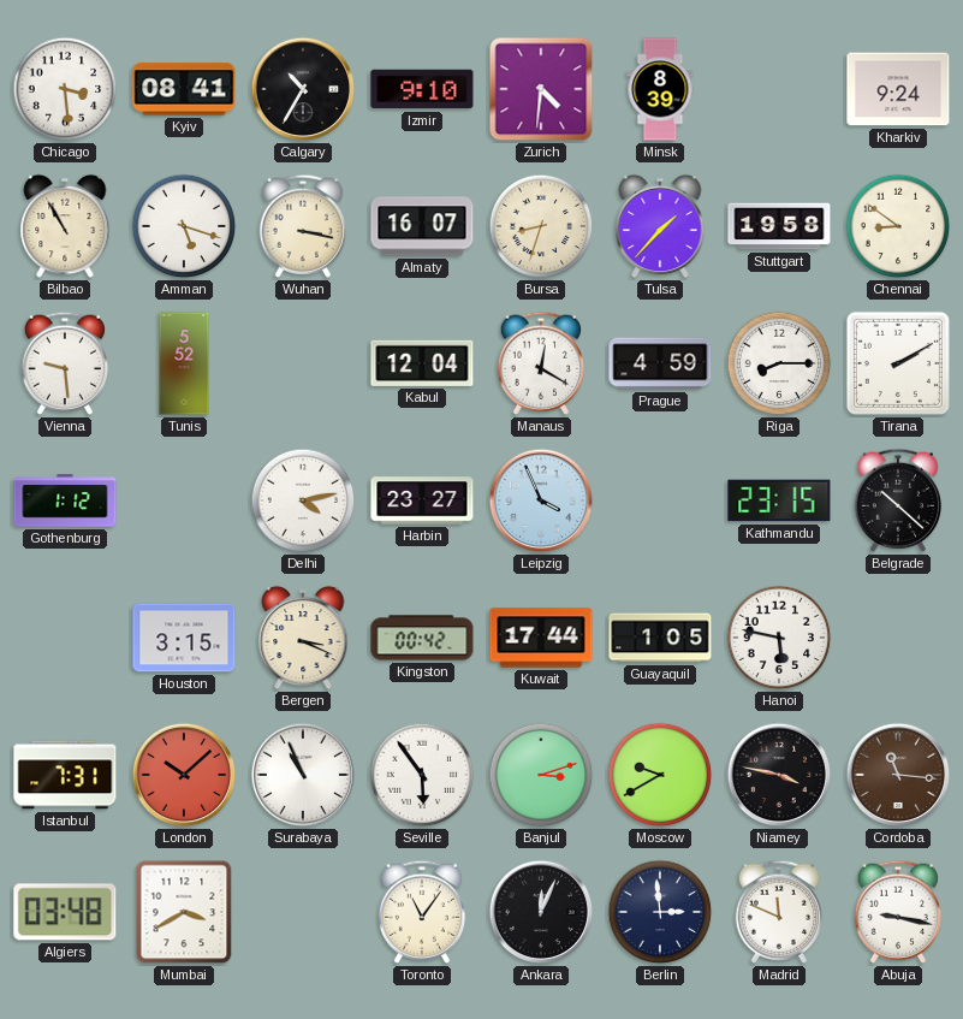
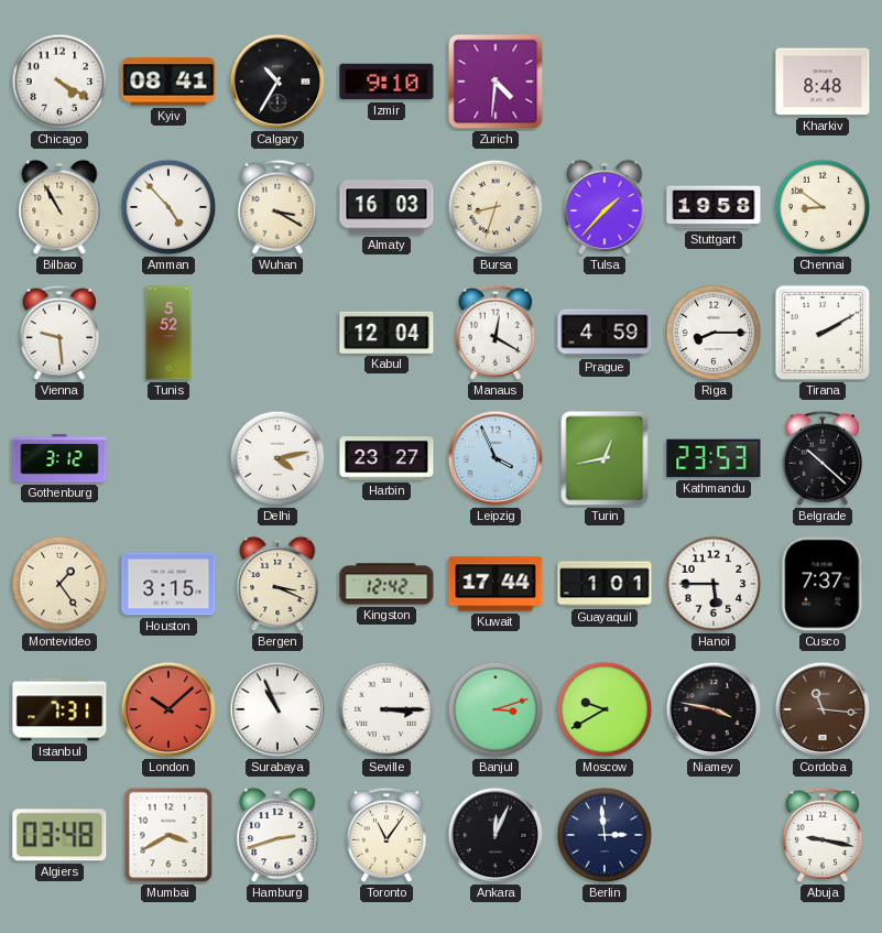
Chicago: 3:29 -> 4:20
Minsk: 8:39 -> none
Kharkiv: 9:24 -> 8:48
Amman: 5:18 -> 4:53
Wuhan: 3:17 -> 3:20
Almaty: 16:07 -> 16:03
Gothenburg: 1:12 -> 3:12
Turin: none -> 12:43
Kathmandu: 23:15 -> 23:53
Montevideo: none -> 1:24
Kingston: 00:42 -> 12:42
Guayaquil: 1:05 -> 1:01
Hanoi: 5:47 -> 5:45
Cusco: none -> 7:37
Seville: 5:54 -> 3:15
Hamburg: none -> 2:42
Madrid: 11:49 -> none
